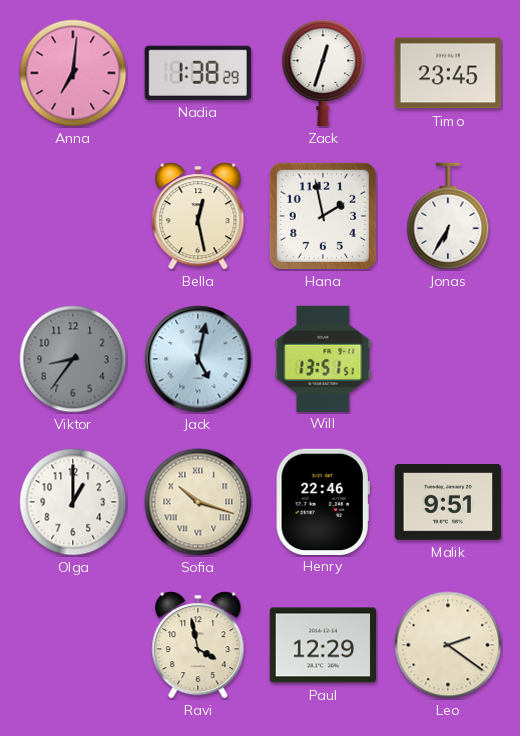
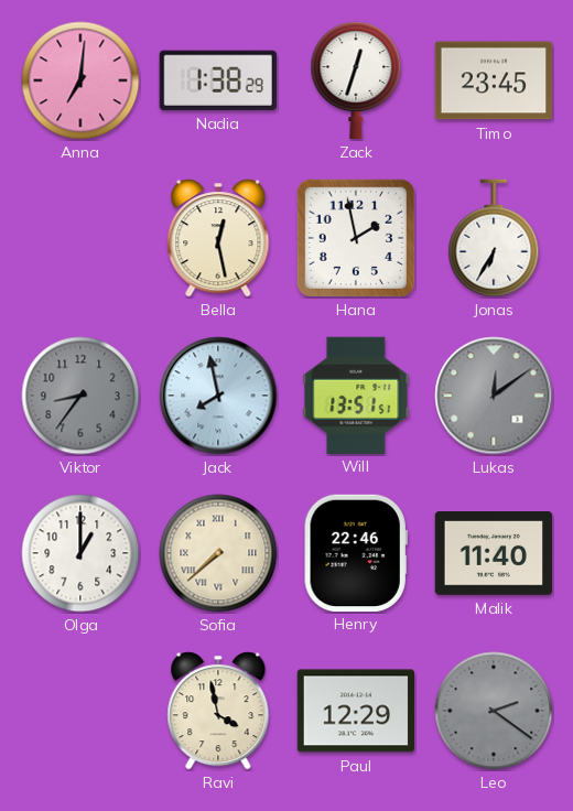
Jack: 5:02 -> 7:58
Lukas: none -> 12:09
Sofia: 10:18 -> 7:38
Malik: 9:51 -> 11:40
Leo dial: cream -> grey
